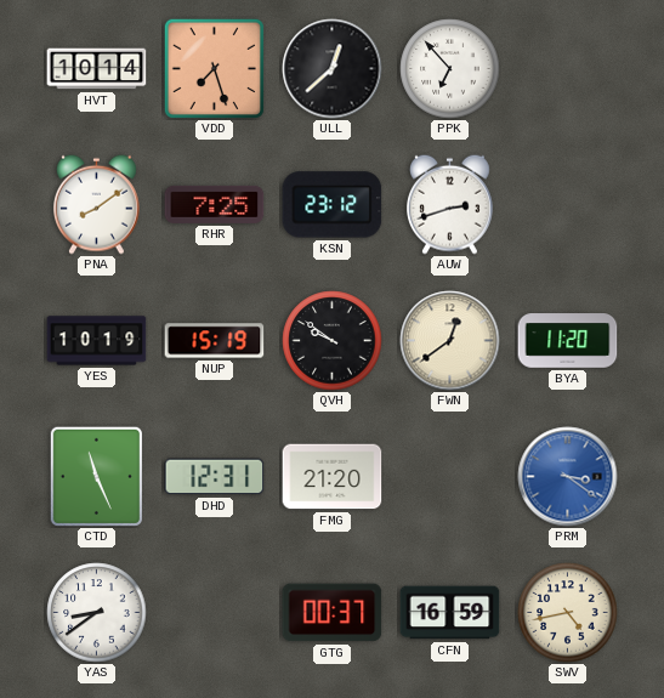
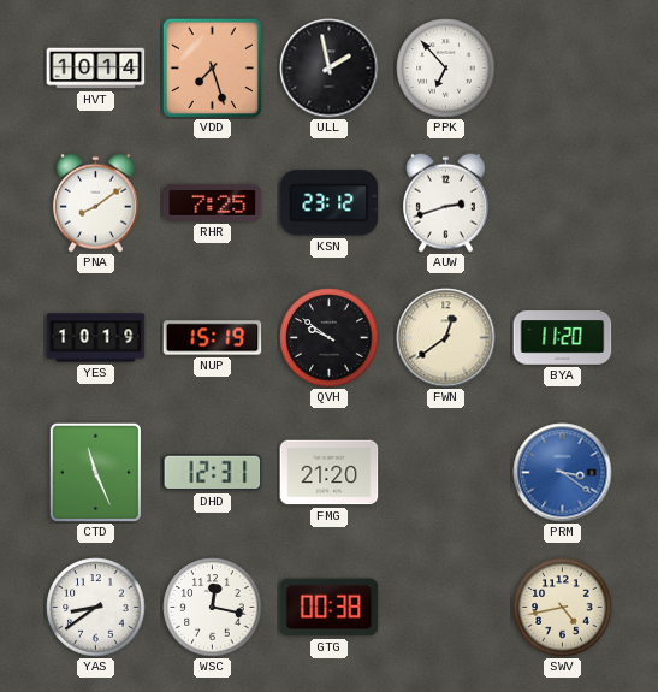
ULL: 12:38 -> 1:58
WSC: none -> 12:17
GTG: 00:37 -> 00:38
CFN: 16:59 -> none
